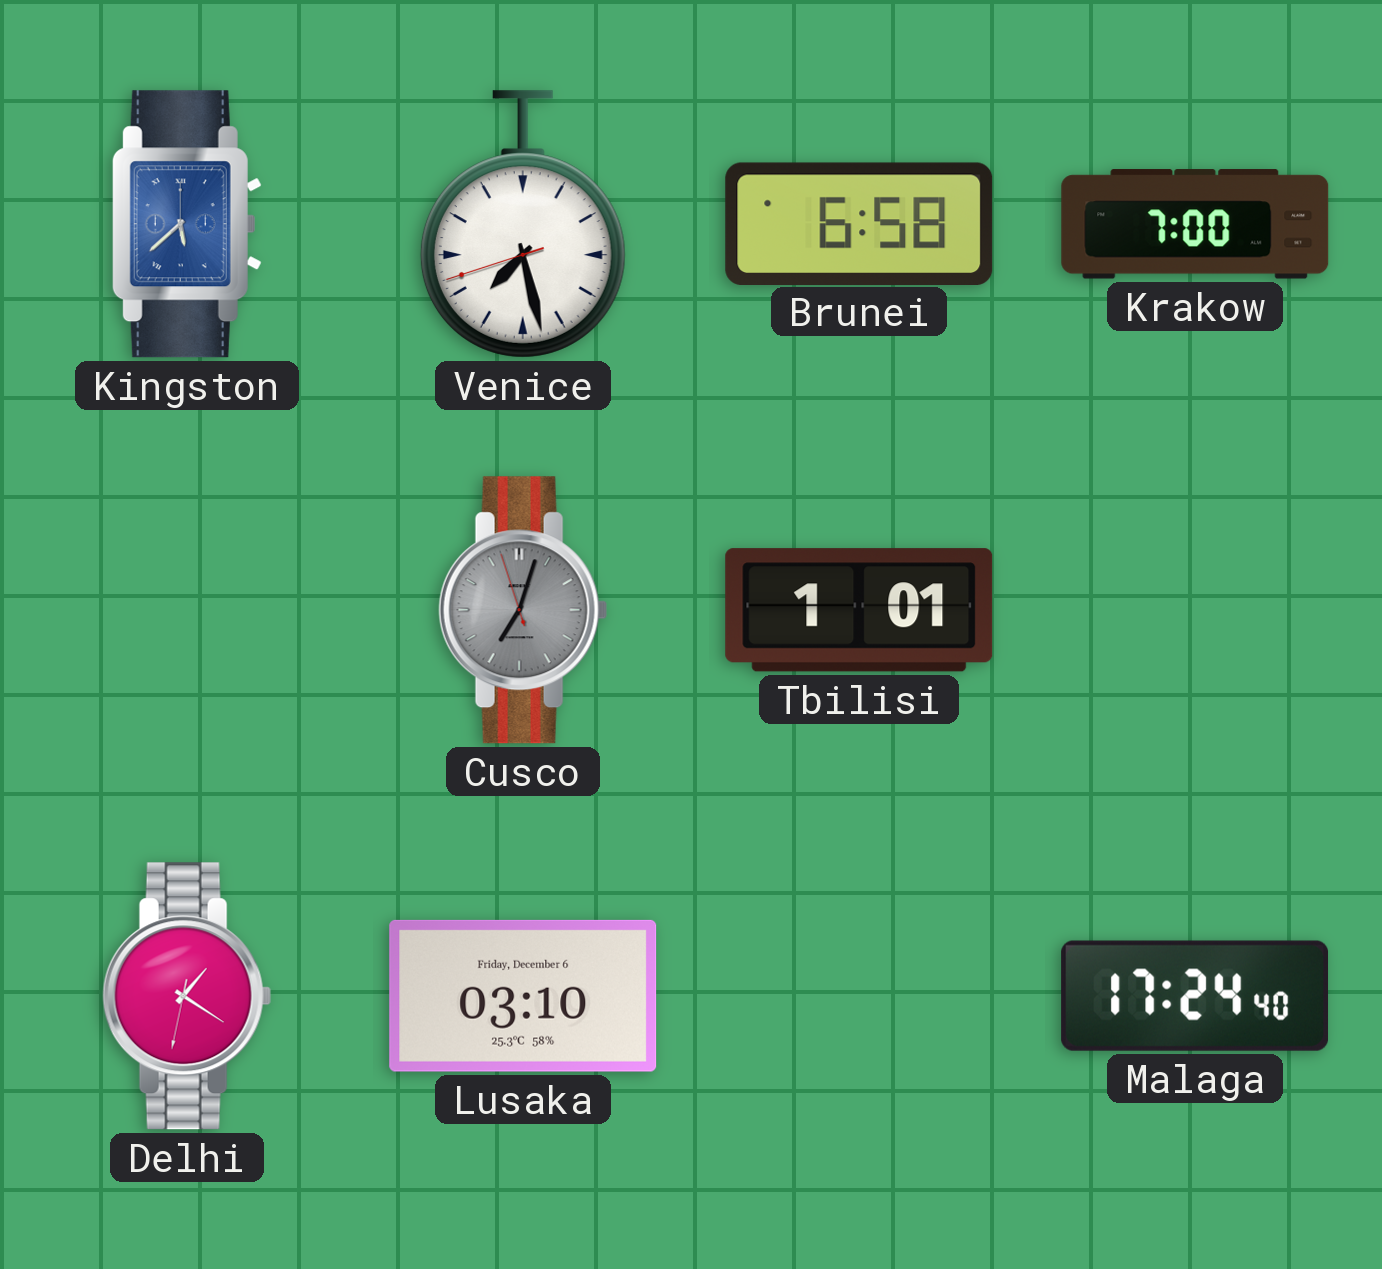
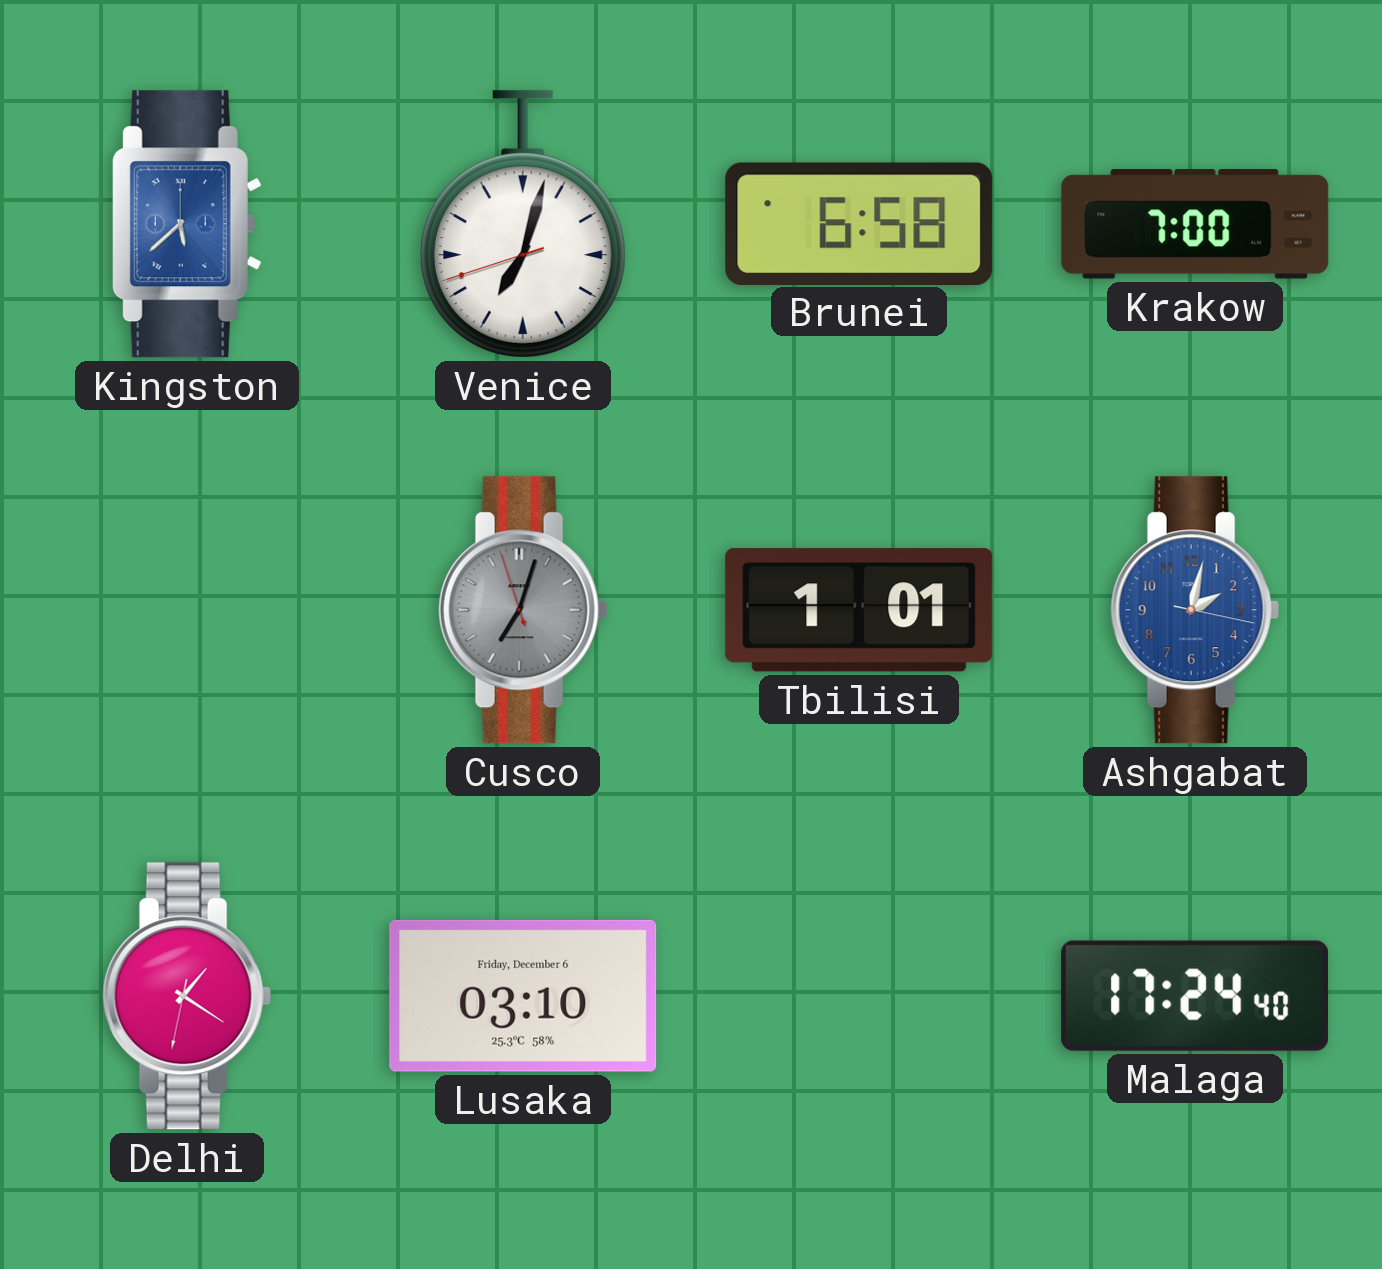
Venice: 7:27 -> 7:02
Ashgabat: none -> 2:02
